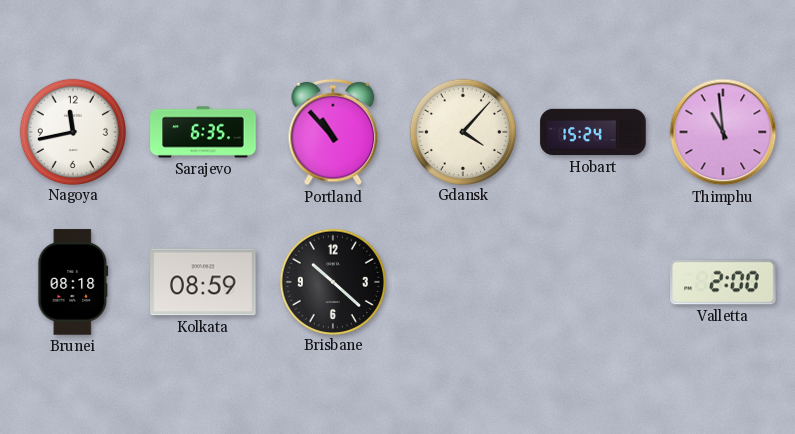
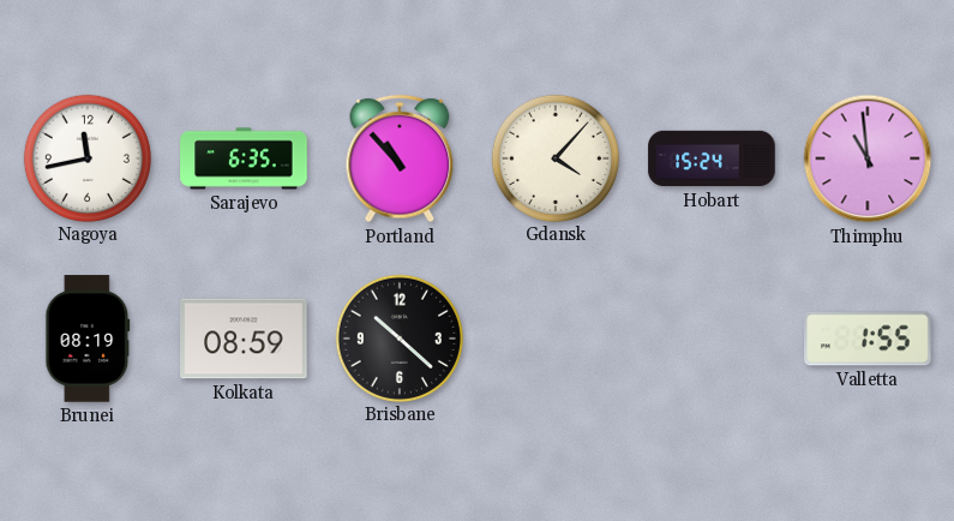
Brunei: 08:18 -> 08:19
Valletta: 2:00 -> 1:55
